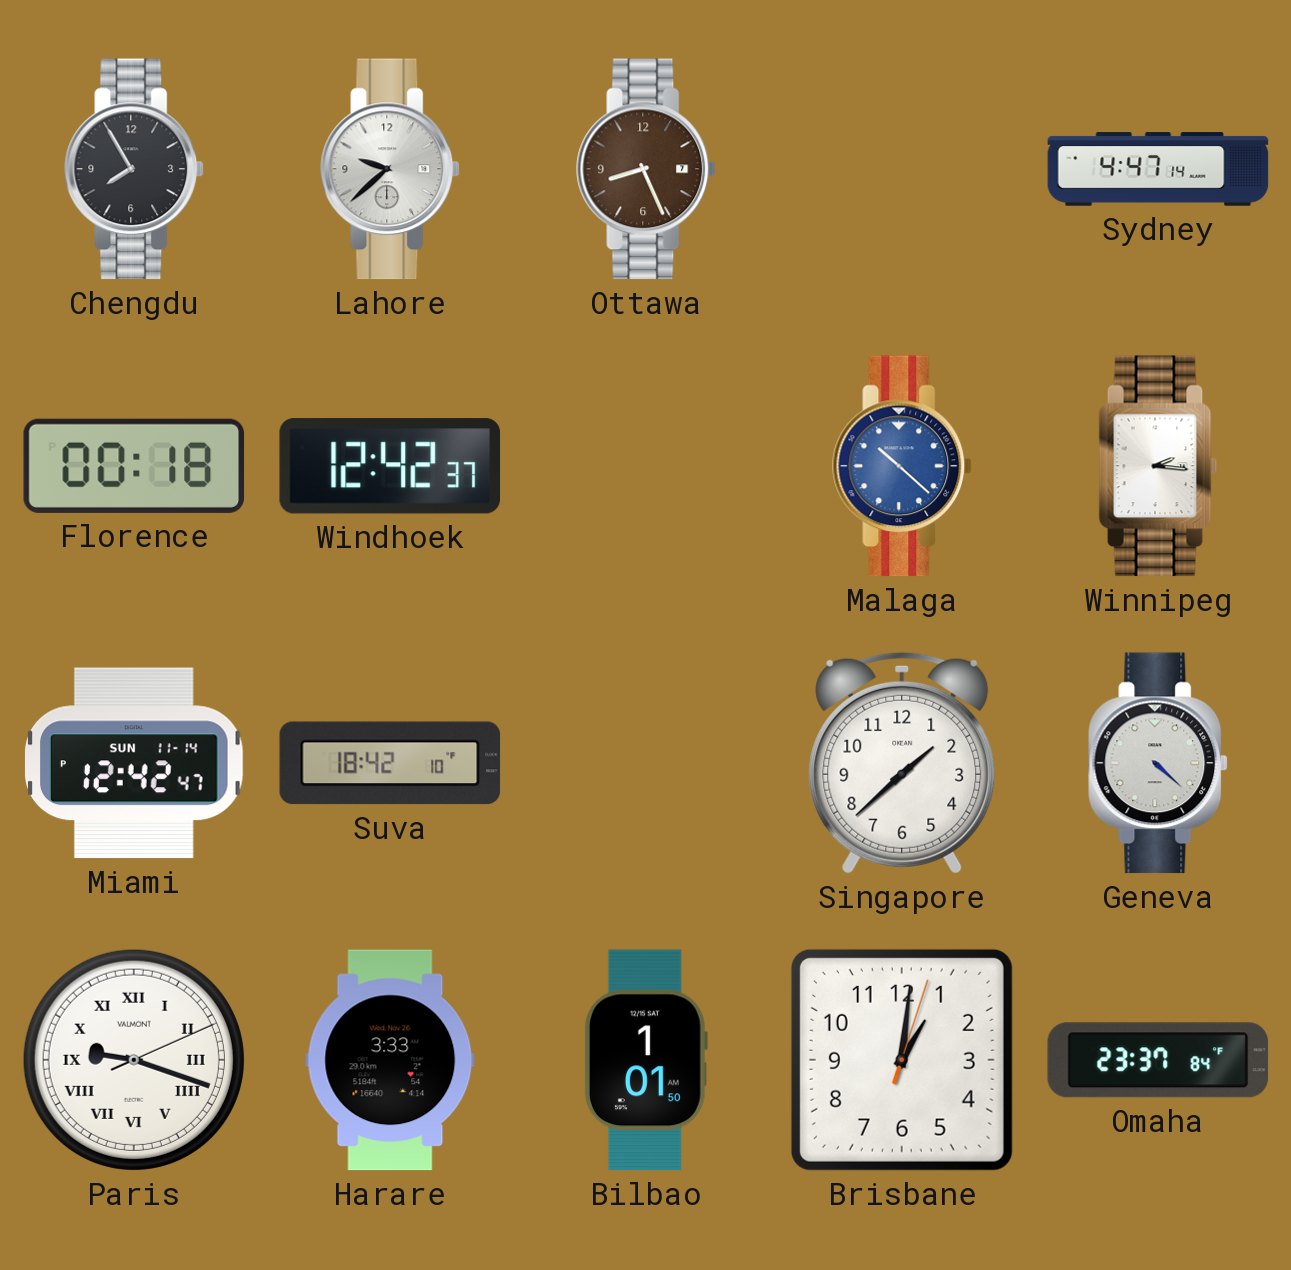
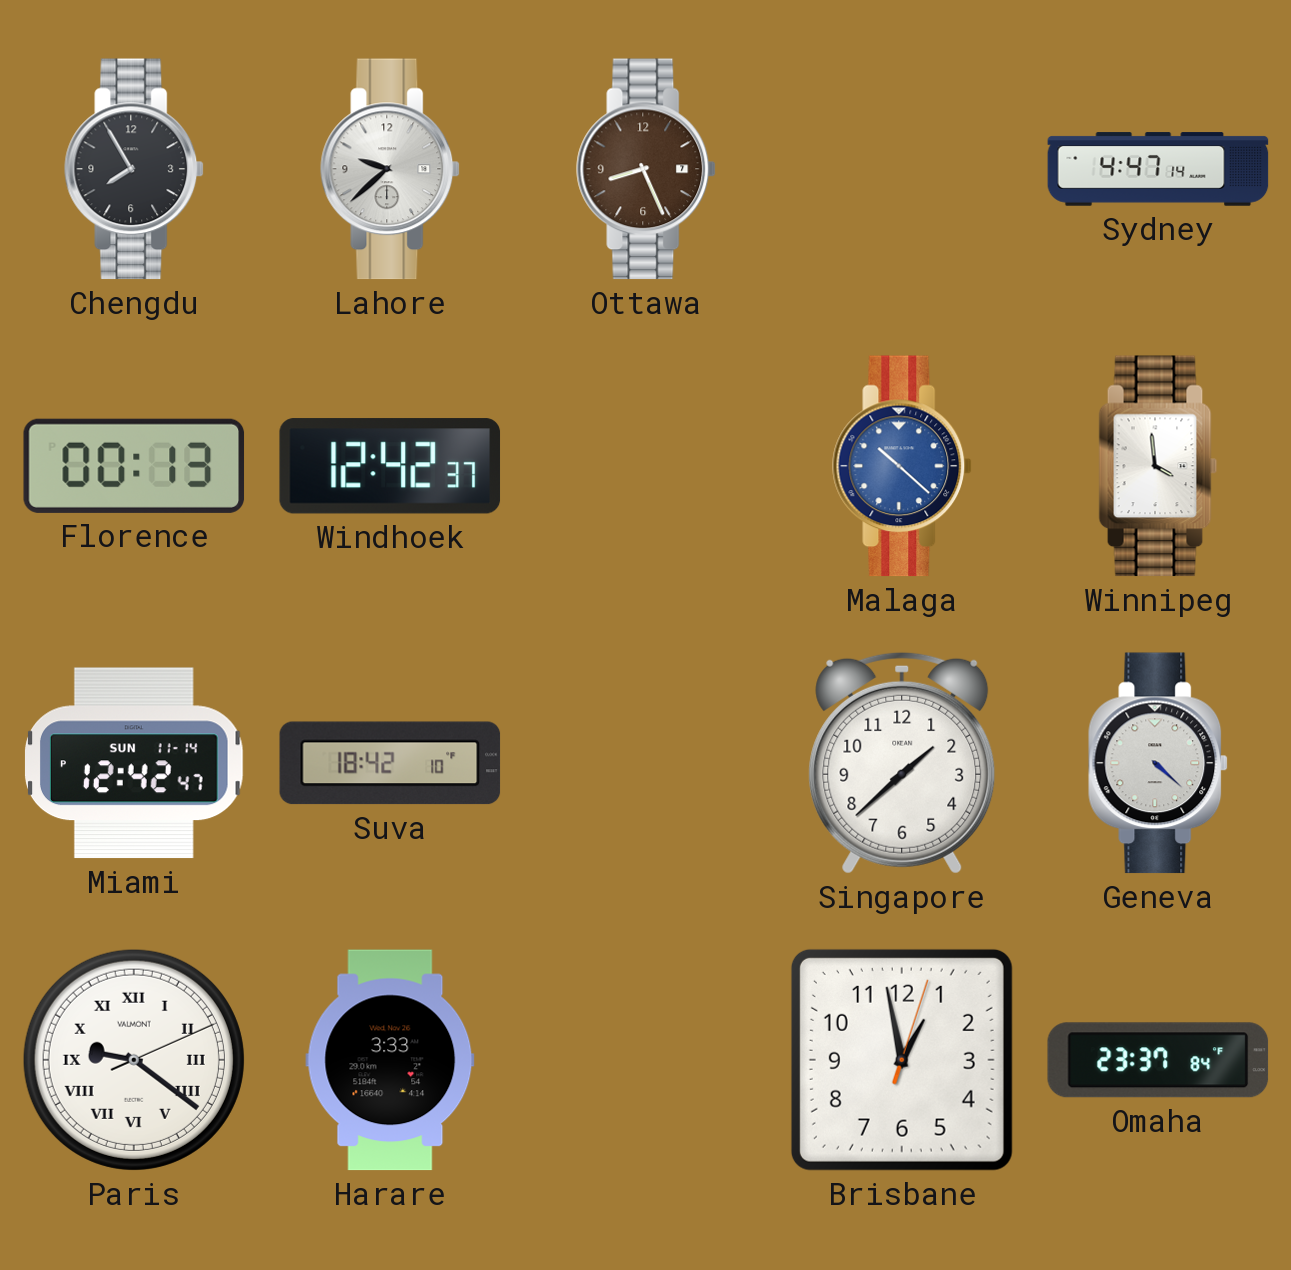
Florence: 00:18 -> 00:13
Winnipeg: 2:16 -> 3:59
Paris: 9:18 -> 9:21
Bilbao: 1:01 -> none
Brisbane: 1:01 -> 12:58
